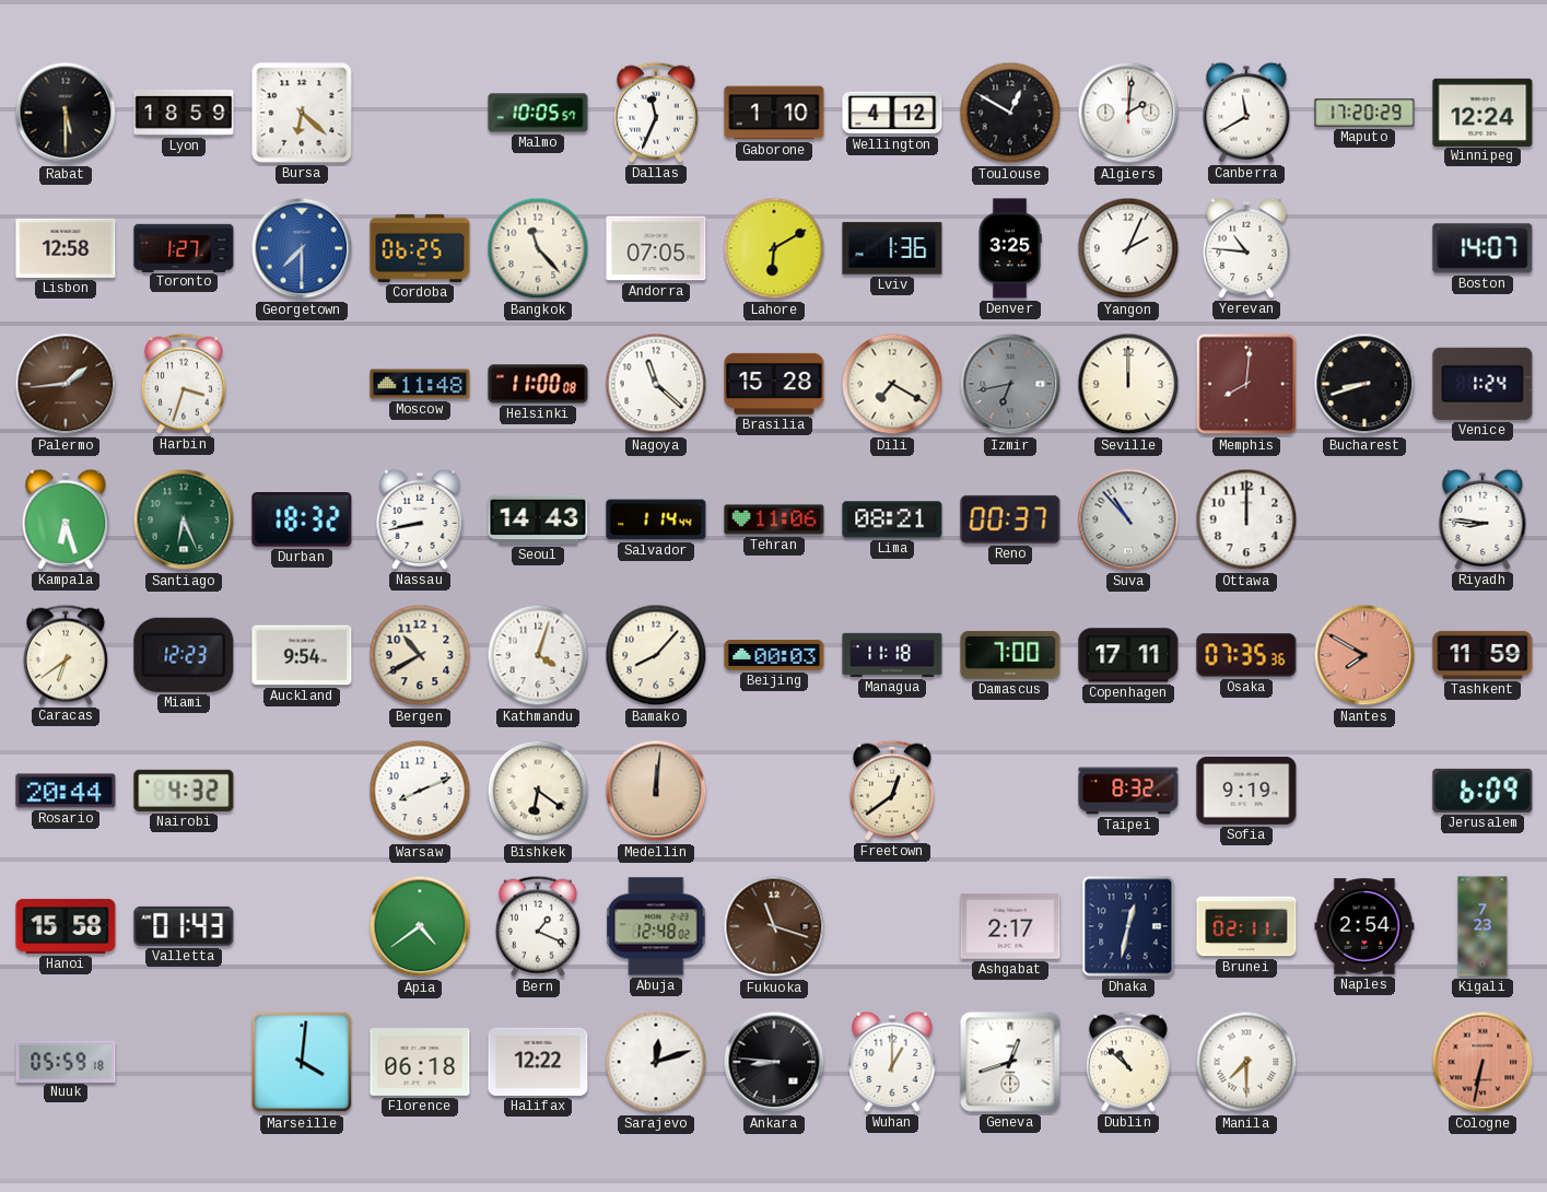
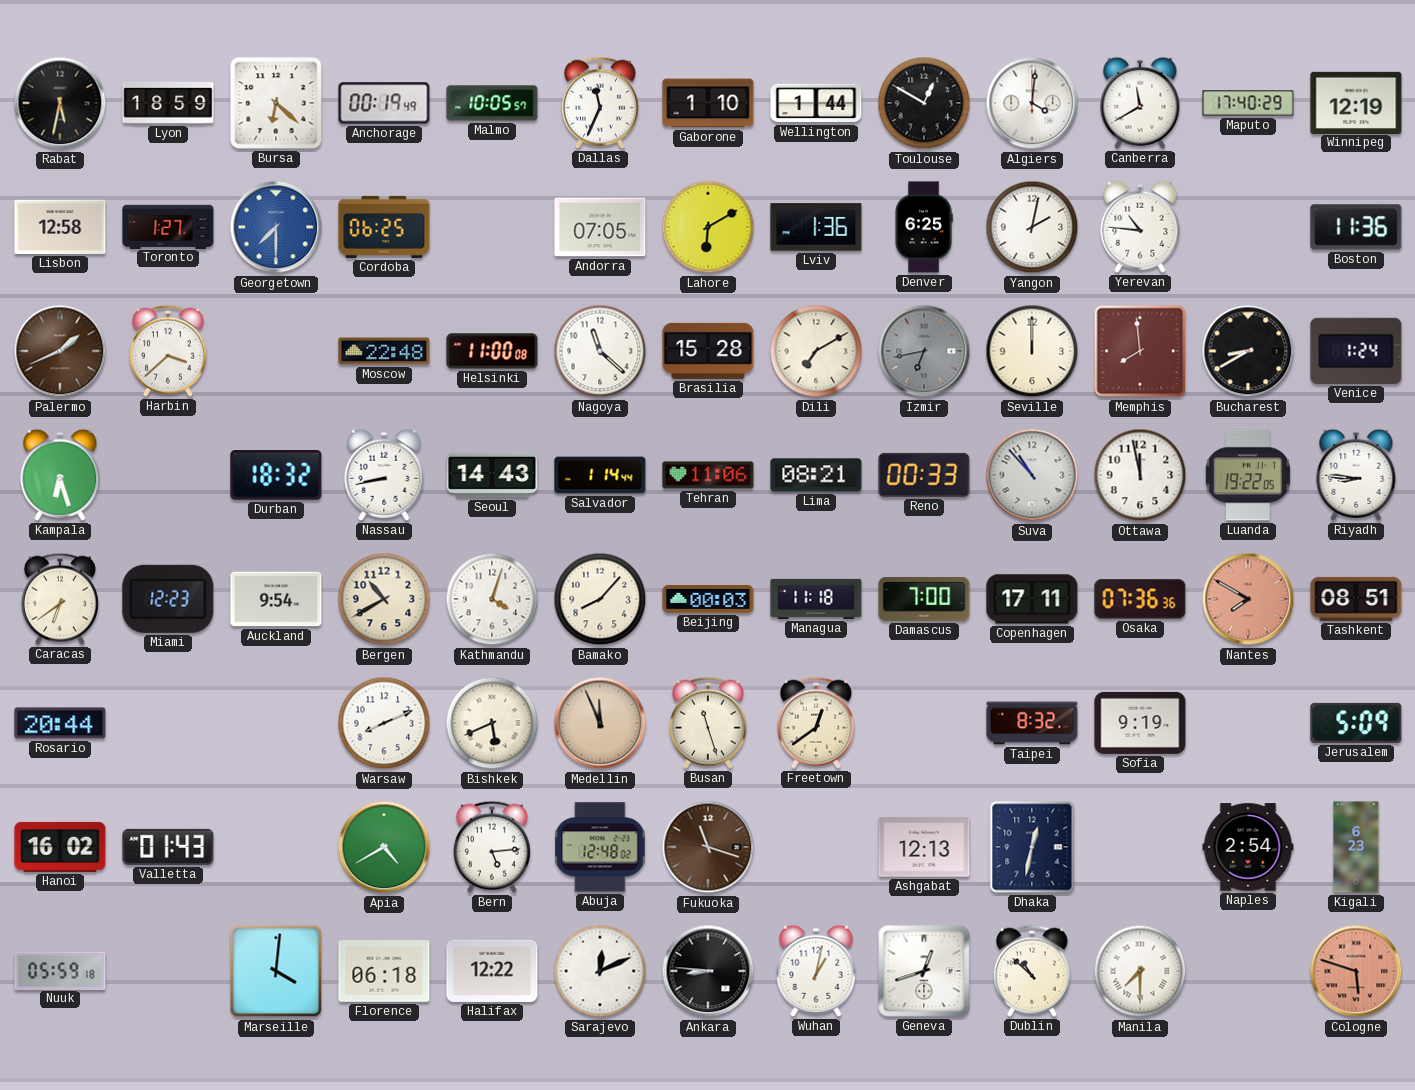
Rabat: 5:30 -> 5:32
Anchorage: none -> 00:19
Wellington: 4:12 -> 1:44
Algiers: 2:01 -> 4:01
Maputo: 17:20 -> 17:40
Winnipeg: 12:24 -> 12:19
Bangkok: 11:23 -> none
Denver: 3:25 -> 6:25
Yangon: 2:04 -> 2:02
Boston: 14:07 -> 11:36
Palermo: 1:44 -> 1:41
Harbin: 3:33 -> 3:38
Moscow: 11:48 -> 22:48
Dili: 7:20 -> 7:10
Memphis: 8:01 -> 7:59
Bucharest: 8:42 -> 8:40
Santiago: 6:26 -> none
Reno: 00:37 -> 00:33
Ottawa: 12:00 -> 11:58
Luanda: none -> 19:22
Osaka: 07:35 -> 07:36
Tashkent: 11:59 -> 08:51
Nairobi: 4:32 -> none
Bishkek: 6:21 -> 5:41
Medellin: 12:01 -> 11:56
Busan: none -> 11:27
Jerusalem: 6:09 -> 5:09
Hanoi: 15:58 -> 16:02
Apia: 4:39 -> 4:40
Bern: 1:19 -> 5:14
Ashgabat: 2:17 -> 12:13
Brunei: 02:11 -> none
Kigali: 7:23 -> 6:23
Sarajevo: 12:12 -> 12:11
Wuhan: 1:00 -> 1:02
Cologne: 6:32 -> 5:48
